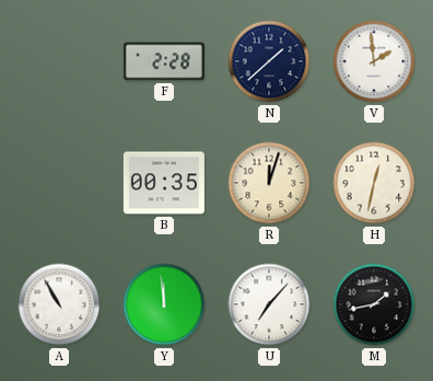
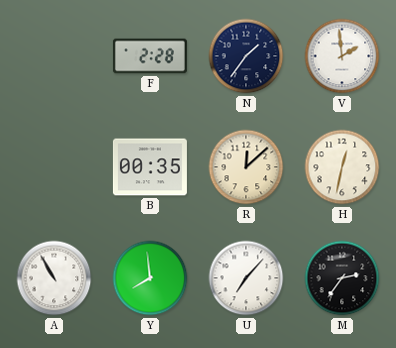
N: 1:38 -> 1:36
R: 12:03 -> 12:08
Y: 11:59 -> 7:59
M: 1:43 -> 2:36
